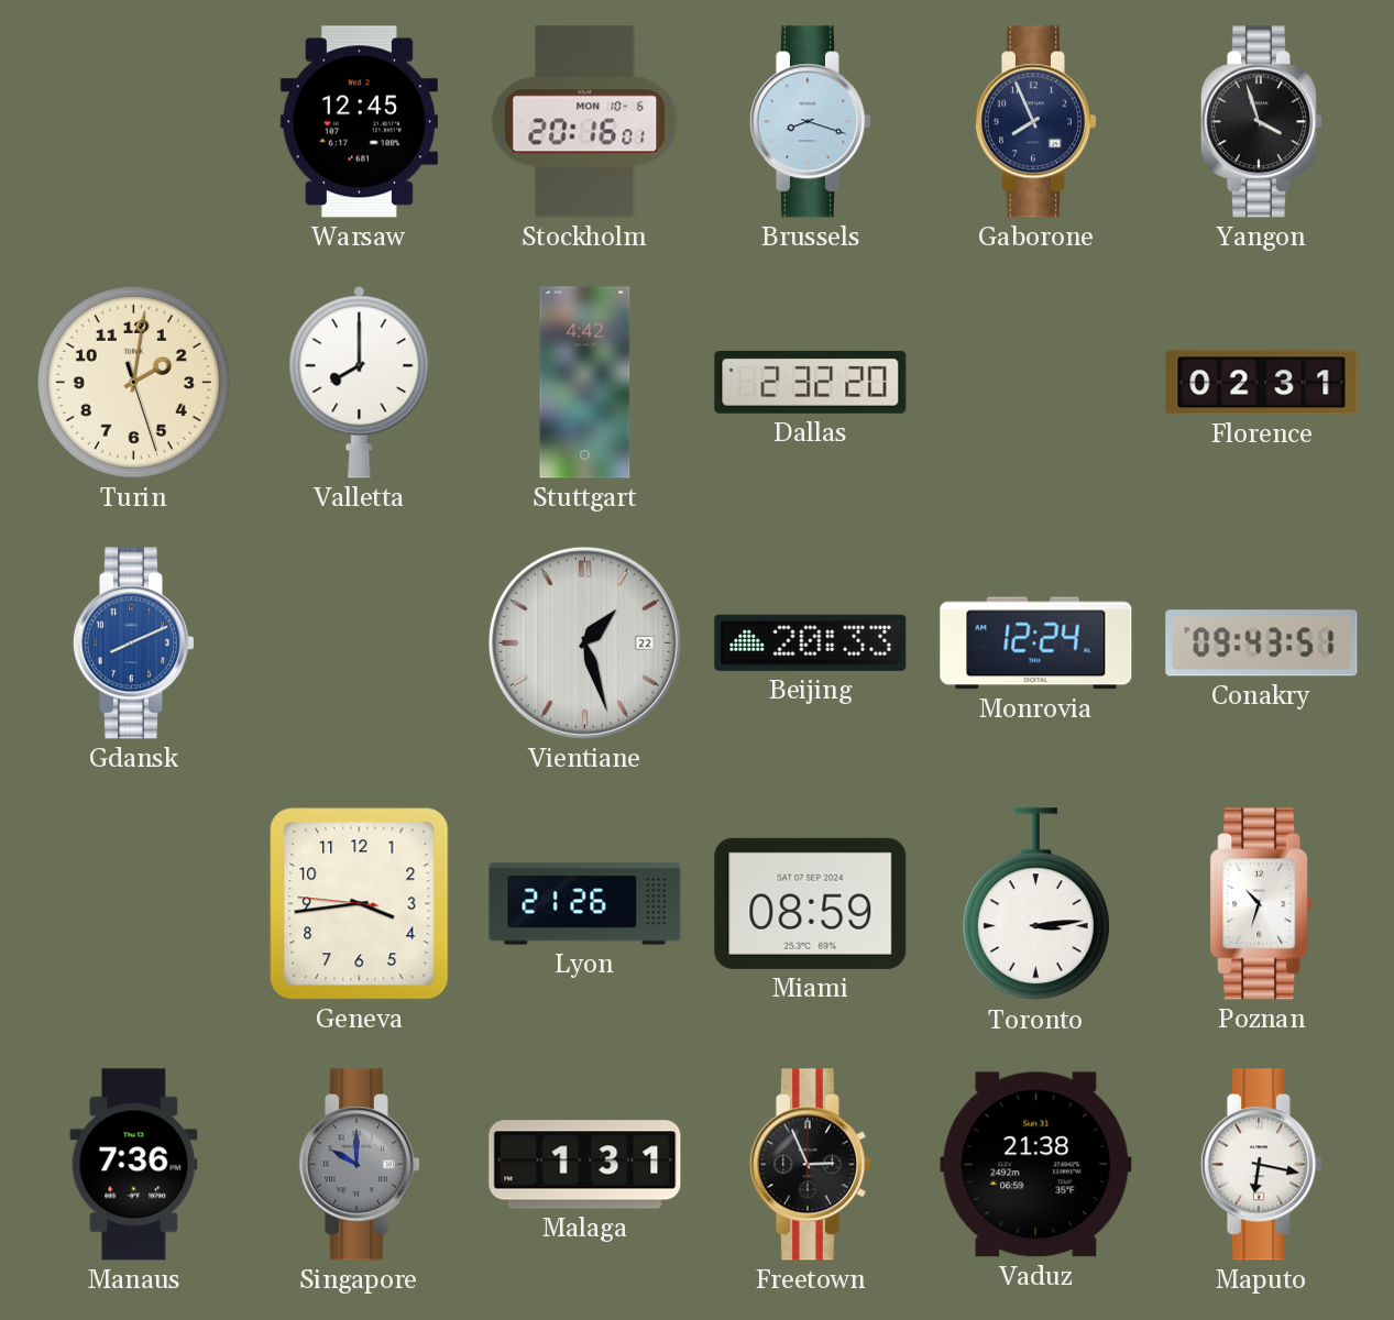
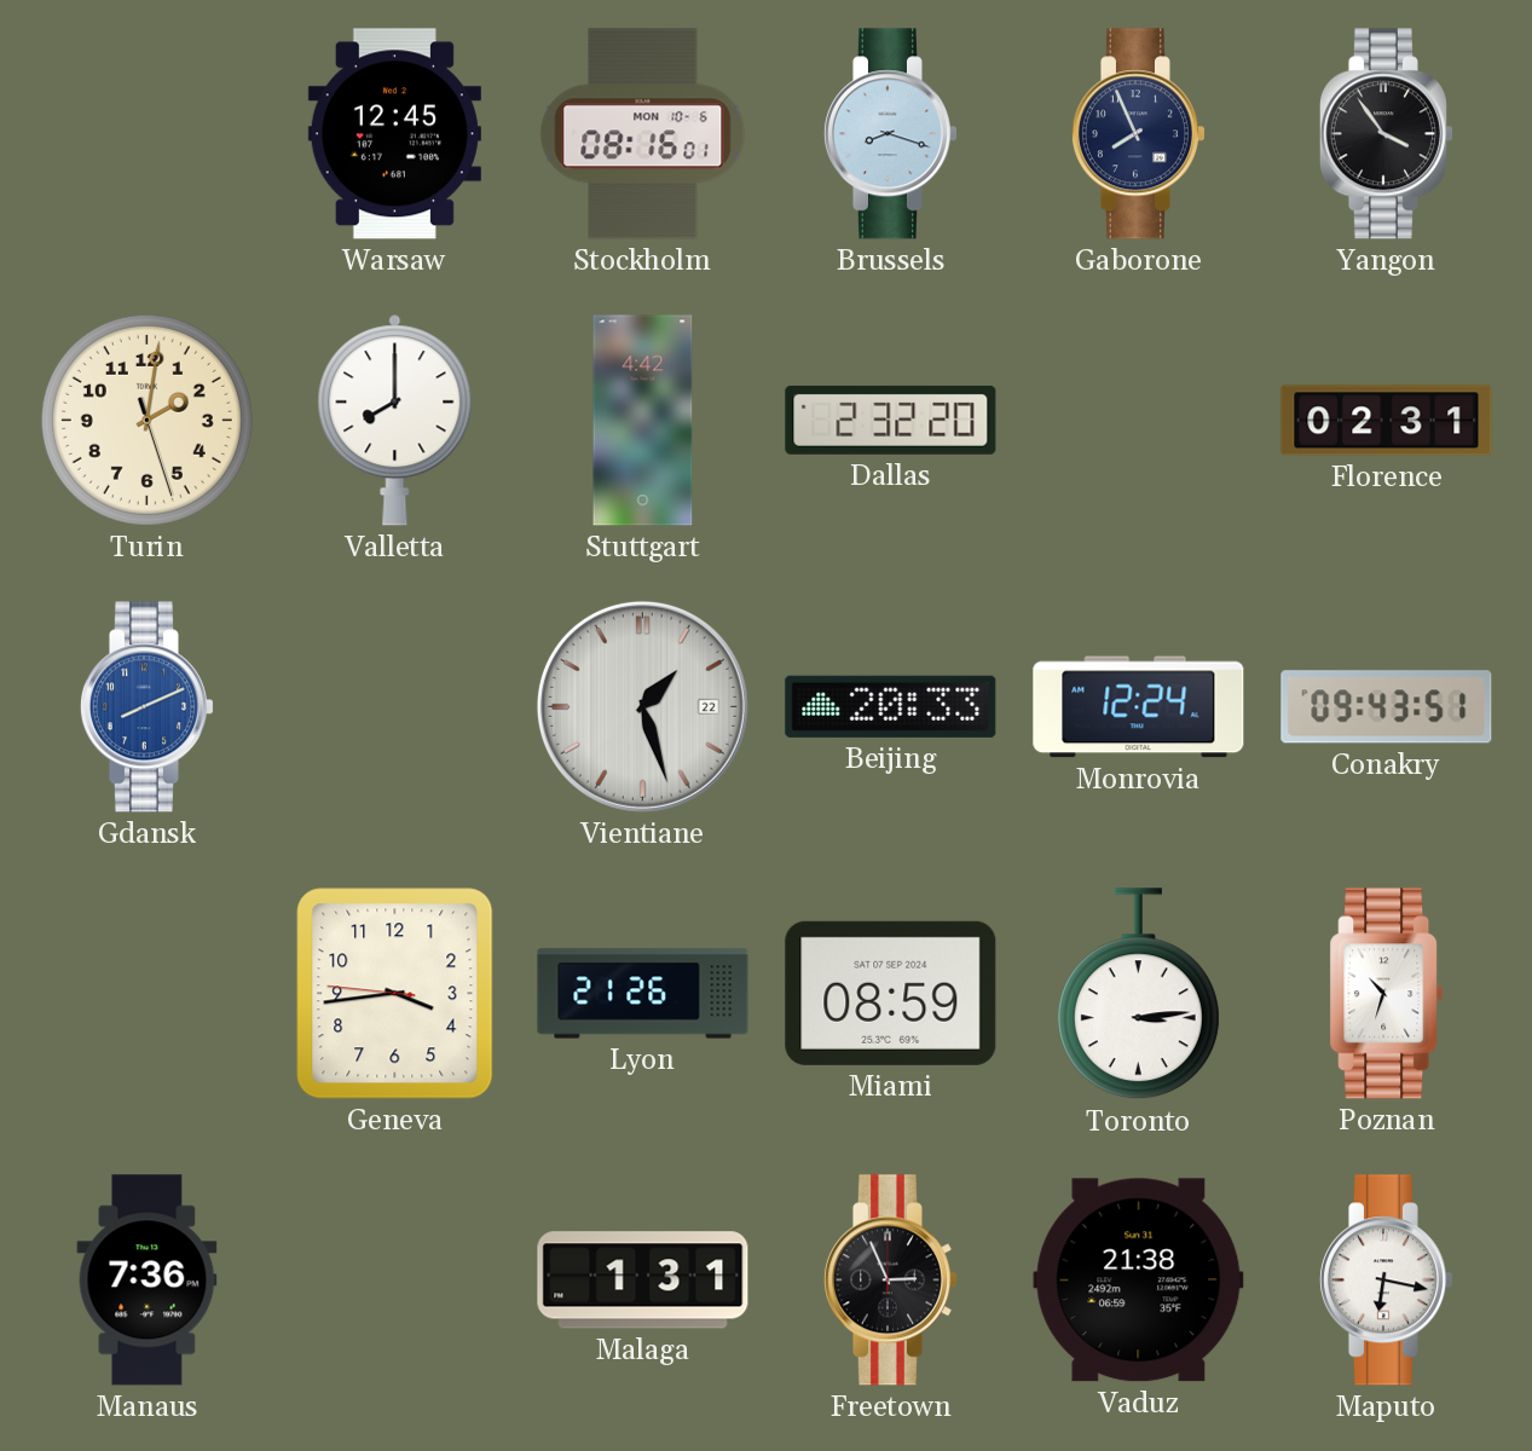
Stockholm: 20:16 -> 08:16
Yangon: 3:57 -> 3:54
Singapore: 10:00 -> none
